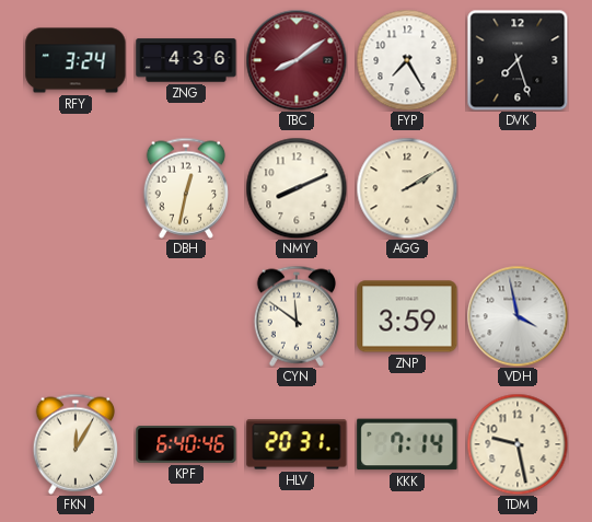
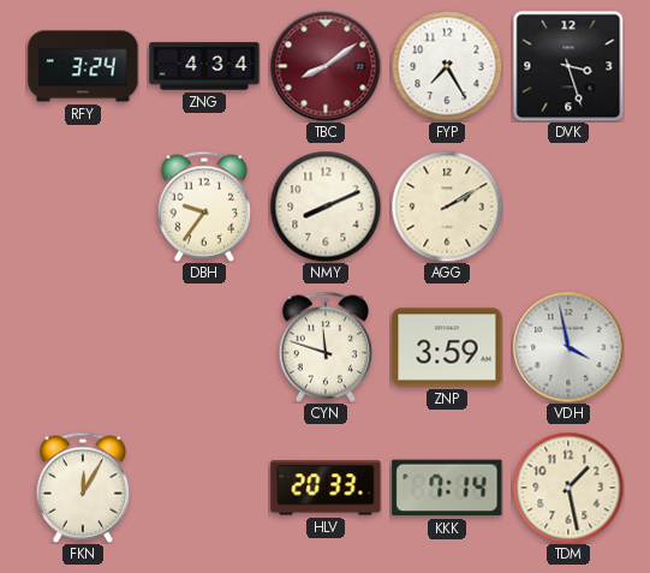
ZNG: 4:36 -> 4:34
DVK: 7:27 -> 3:27
DBH: 12:32 -> 9:36
CYN: 11:51 -> 11:48
KPF: 6:40 -> none
HLV: 20:31 -> 20:33
TDM: 9:28 -> 1:28
